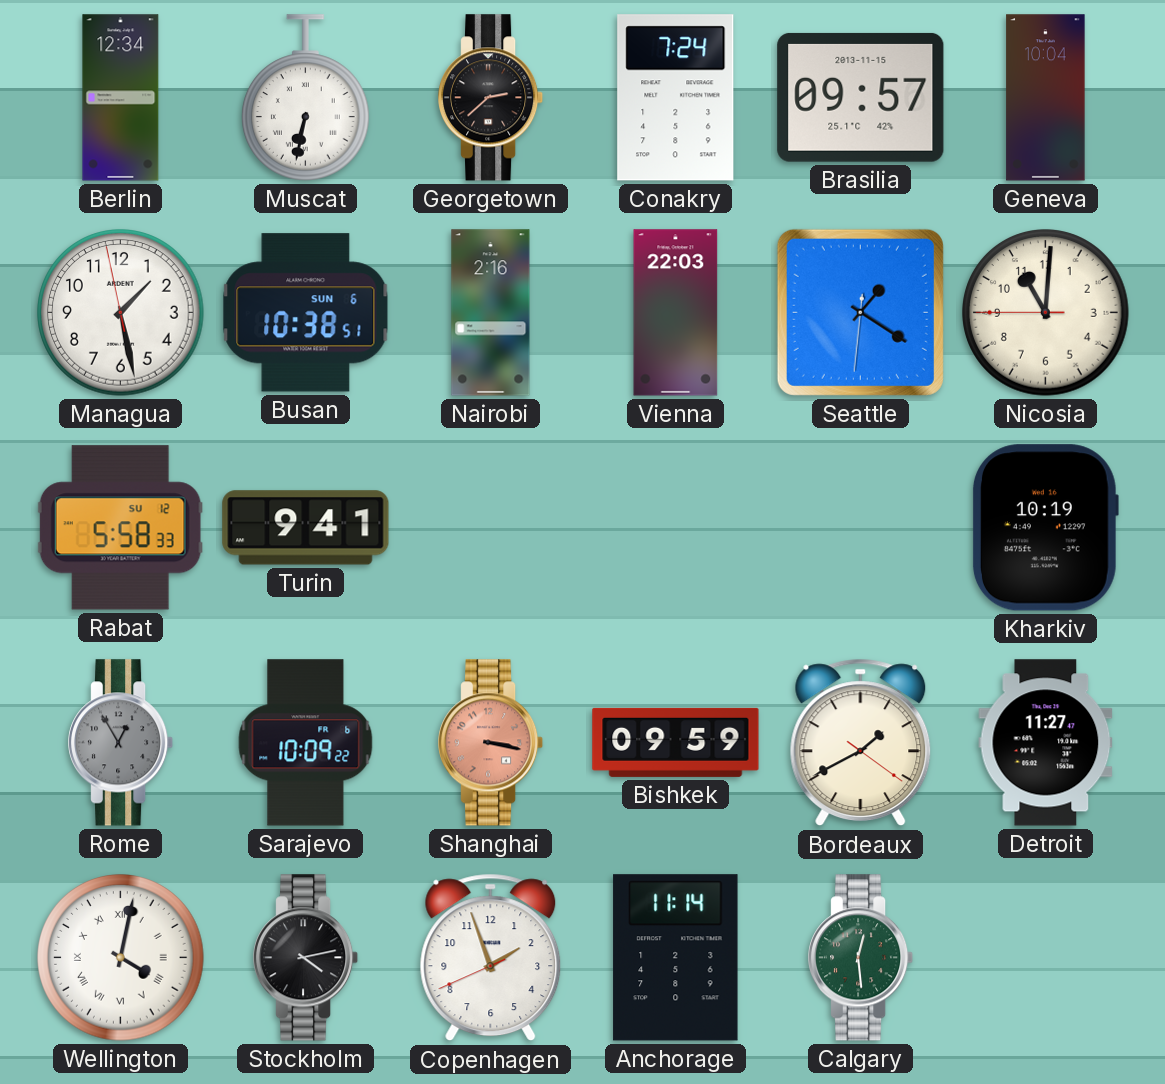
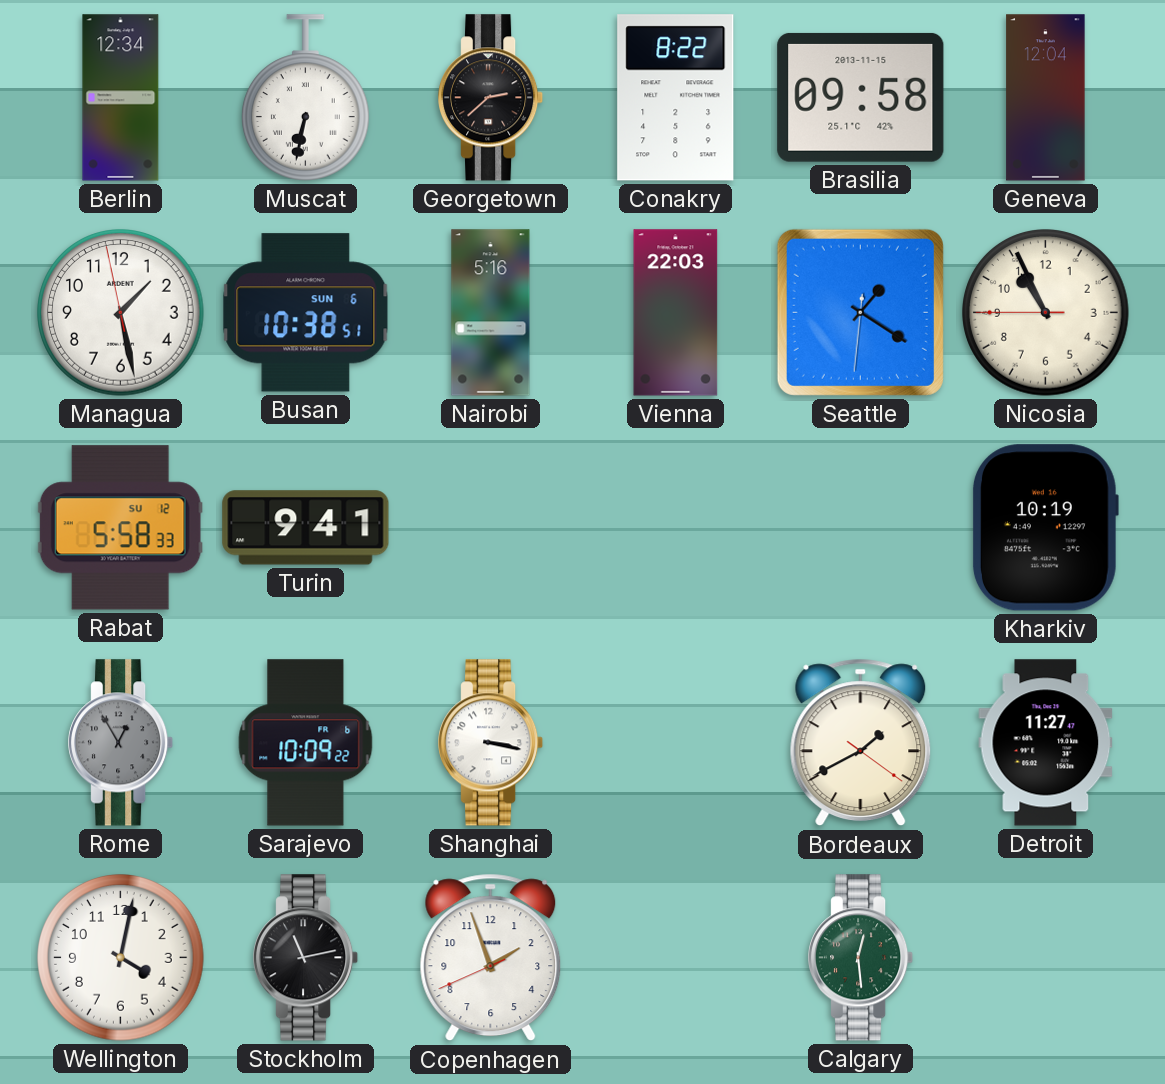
Conakry: 7:24 -> 8:22
Brasilia: 09:57 -> 09:58
Geneva: 10:04 -> 12:04
Nairobi: 2:16 -> 5:16
Nicosia: 11:00 -> 10:55
Shanghai dial: salmon -> white
Bishkek: 09:59 -> none
Wellington numerals: Roman -> Arabic
Stockholm: 4:13 -> 11:13
Anchorage: 11:14 -> none
